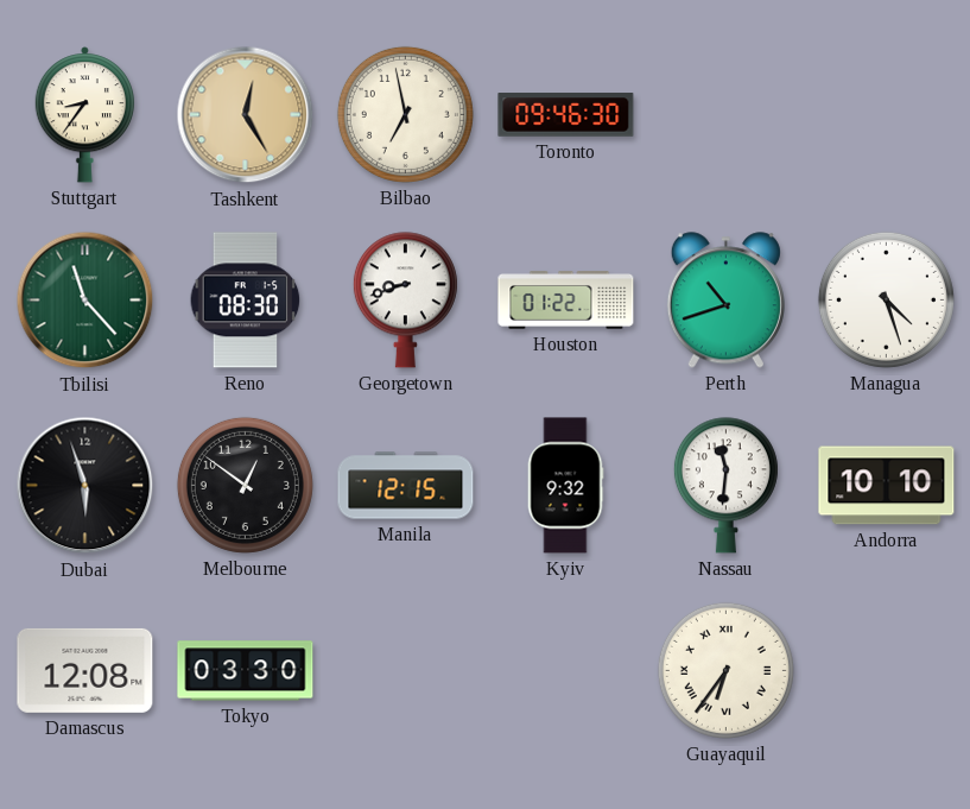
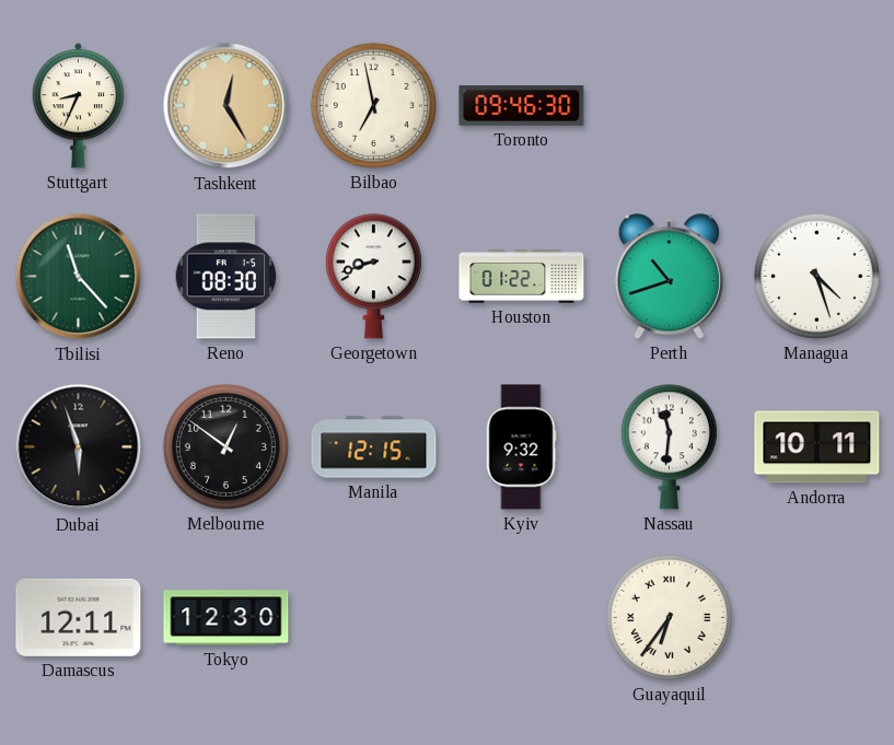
Stuttgart: 8:36 -> 8:34
Andorra: 10:10 -> 10:11
Damascus: 12:08 -> 12:11
Tokyo: 03:30 -> 12:30
